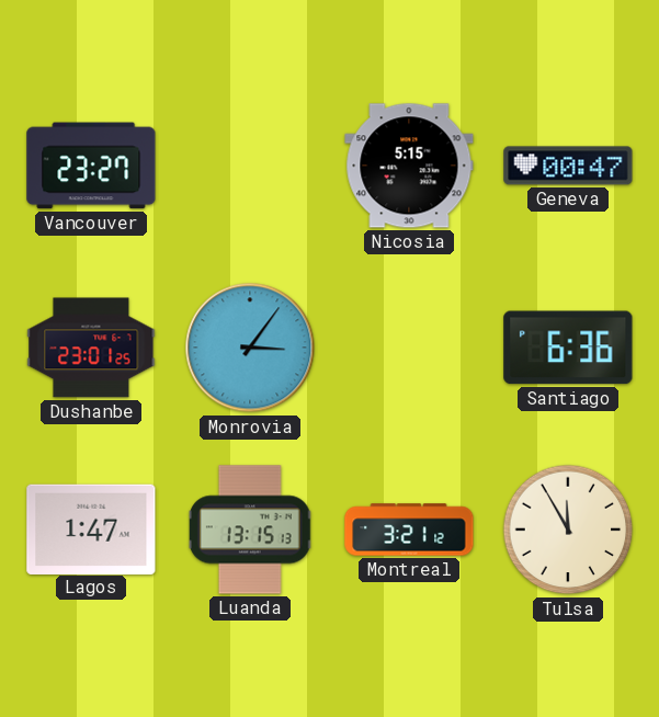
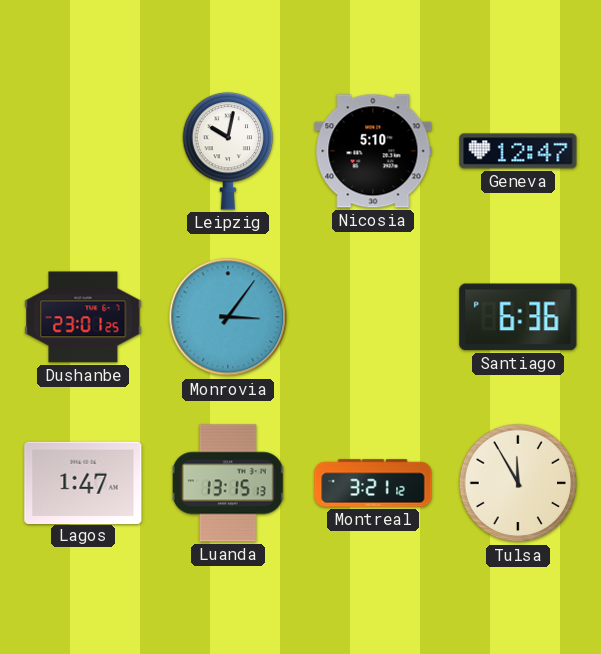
Vancouver: 23:27 -> none
Leipzig: none -> 10:02
Nicosia: 5:15 -> 5:10
Geneva: 00:47 -> 12:47
